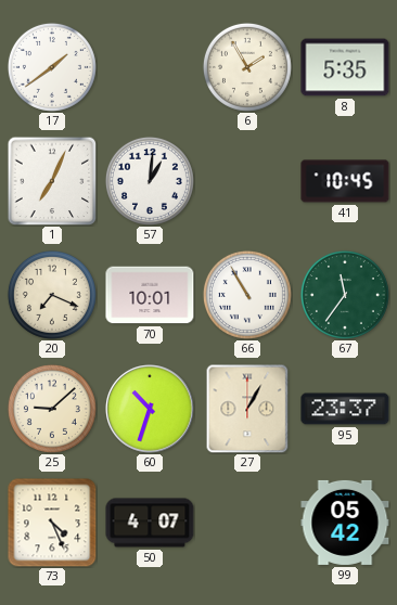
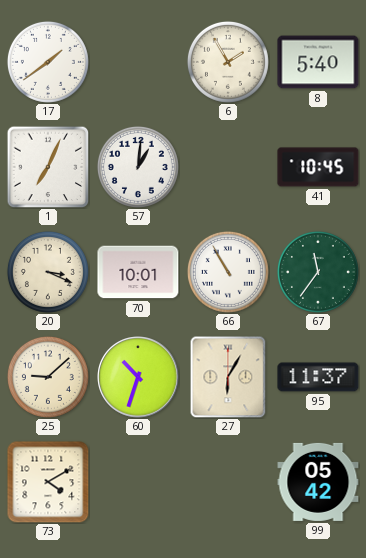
8: 5:35 -> 5:40
20: 7:19 -> 3:19
27: 1:05 -> 6:05
95: 23:37 -> 11:37
73: 4:26 -> 4:10
50: 4:07 -> none
